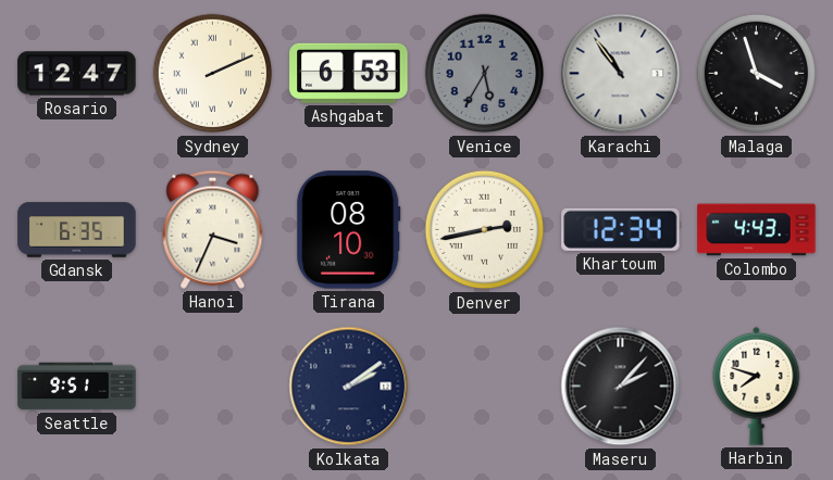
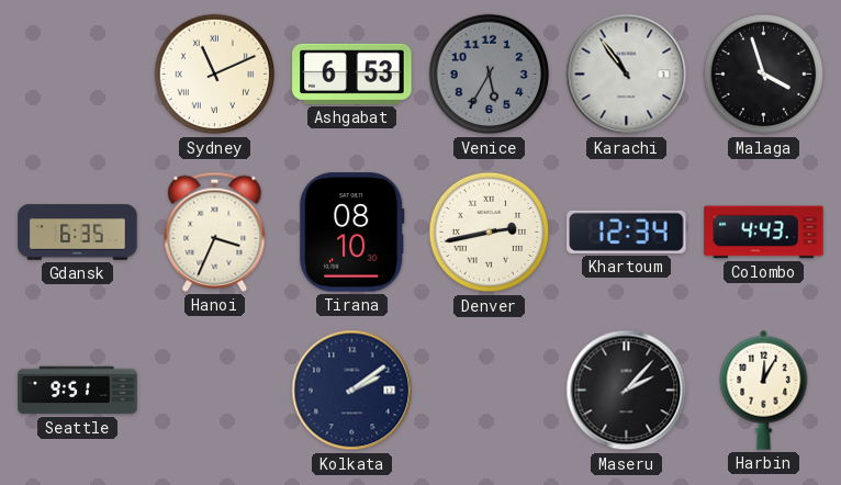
Rosario: 12:47 -> none
Sydney: 2:11 -> 11:11
Harbin: 7:48 -> 12:05
